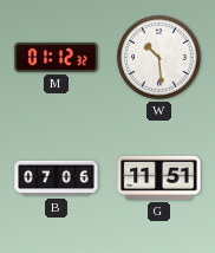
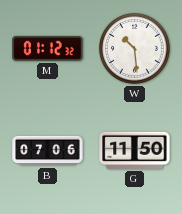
G: 11:51 -> 11:50
